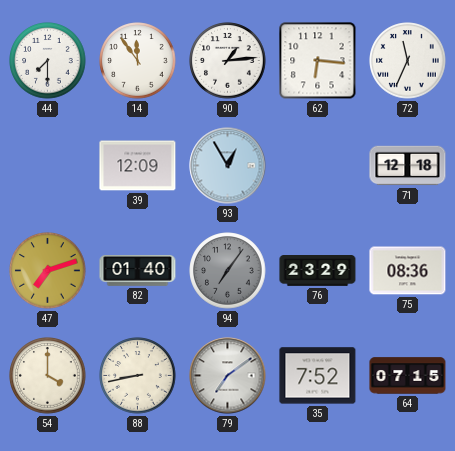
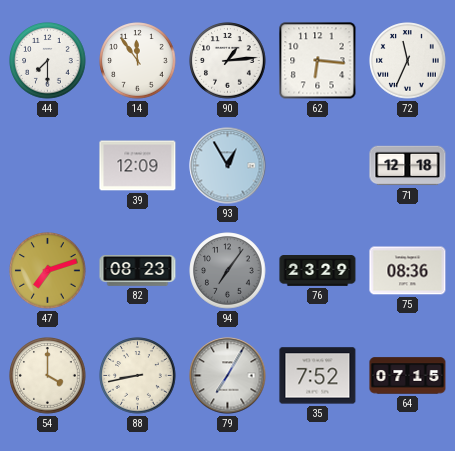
82: 01:40 -> 08:23
79: 7:09 -> 7:05
